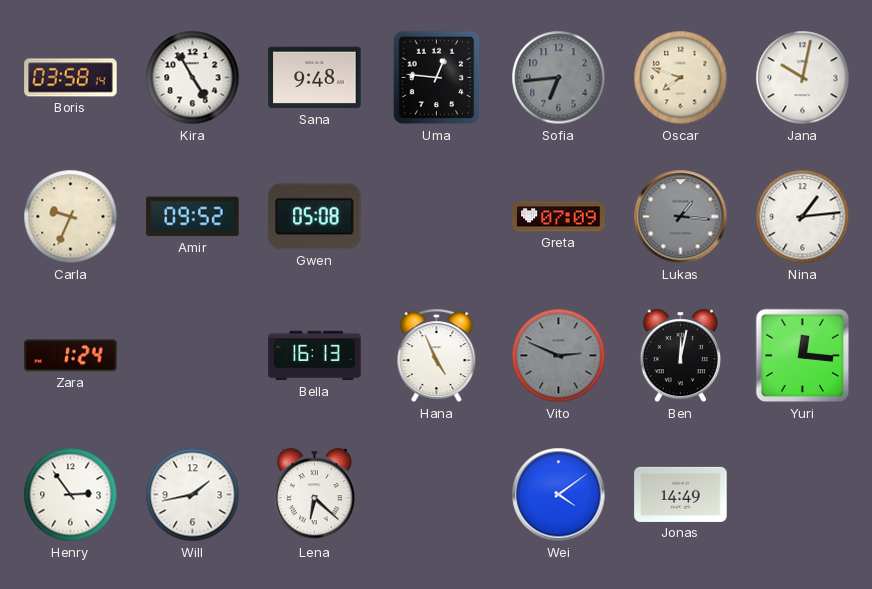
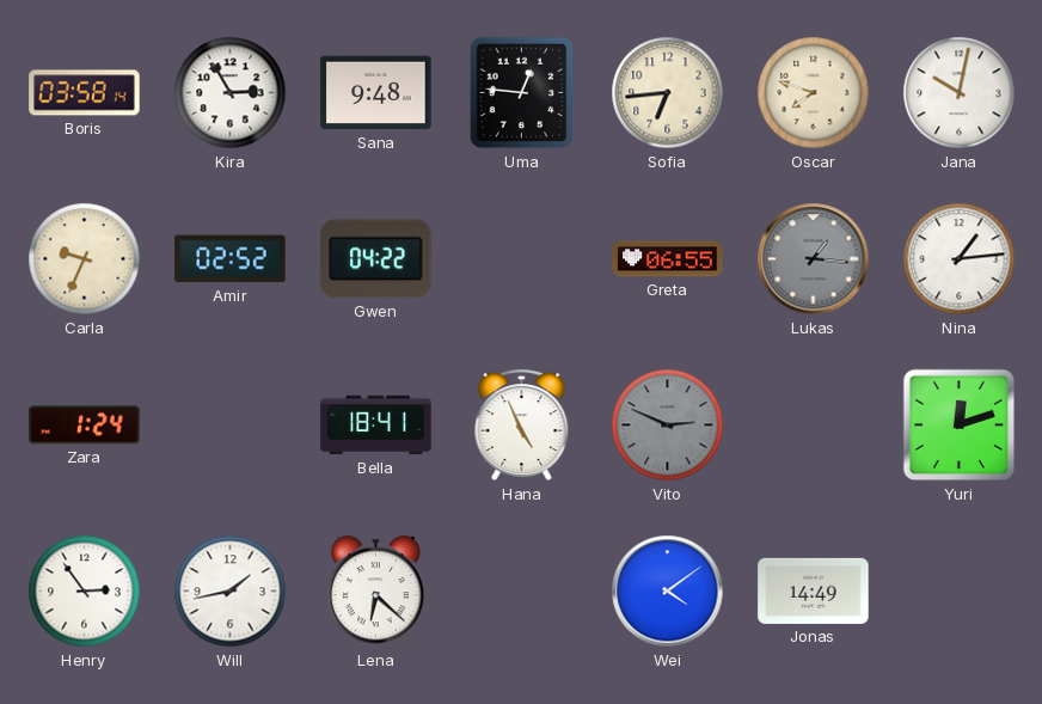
Kira: 4:55 -> 2:55
Sofia dial: grey -> cream
Amir: 09:52 -> 02:52
Gwen: 05:08 -> 04:22
Greta: 07:09 -> 06:55
Bella: 16:13 -> 18:41
Ben: 12:02 -> none
Yuri: 12:16 -> 12:12
